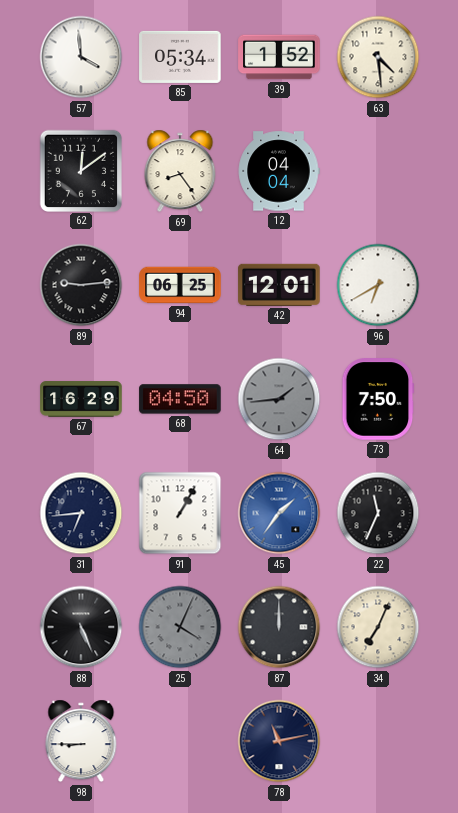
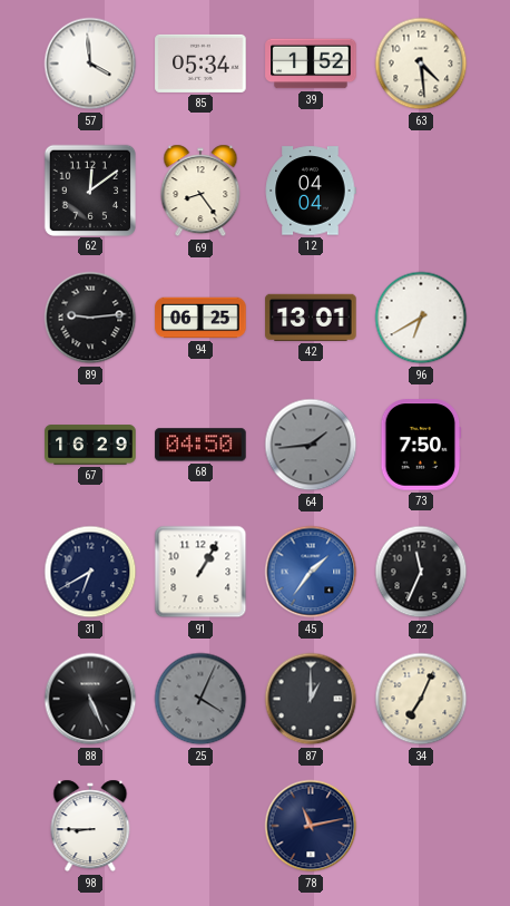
42: 12:01 -> 13:01
31: 6:44 -> 6:40
87: 12:00 -> 1:00
